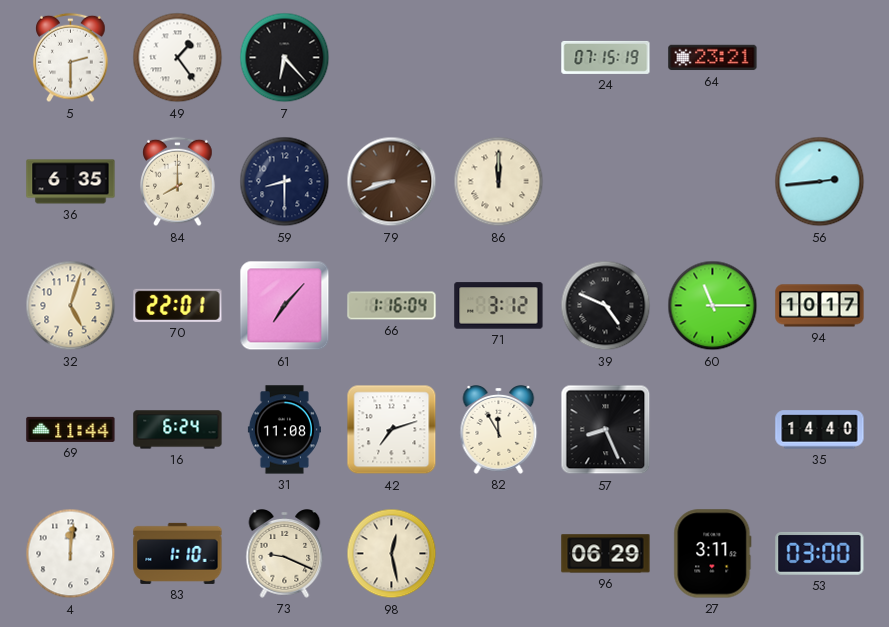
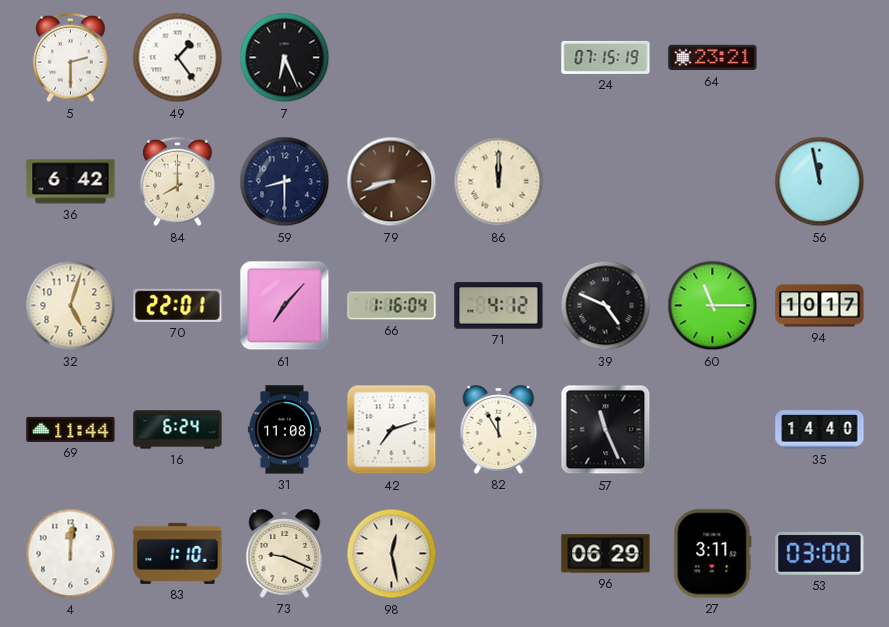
7: 6:23 -> 6:26
36: 6:35 -> 6:42
56: 2:44 -> 11:58
71: 3:12 -> 4:12
57: 8:26 -> 11:26
